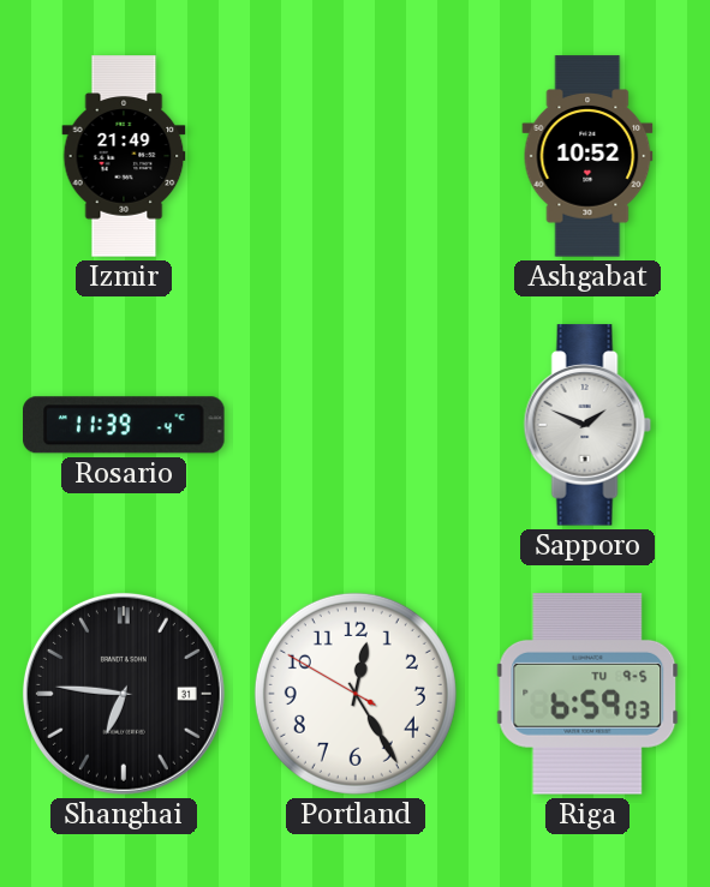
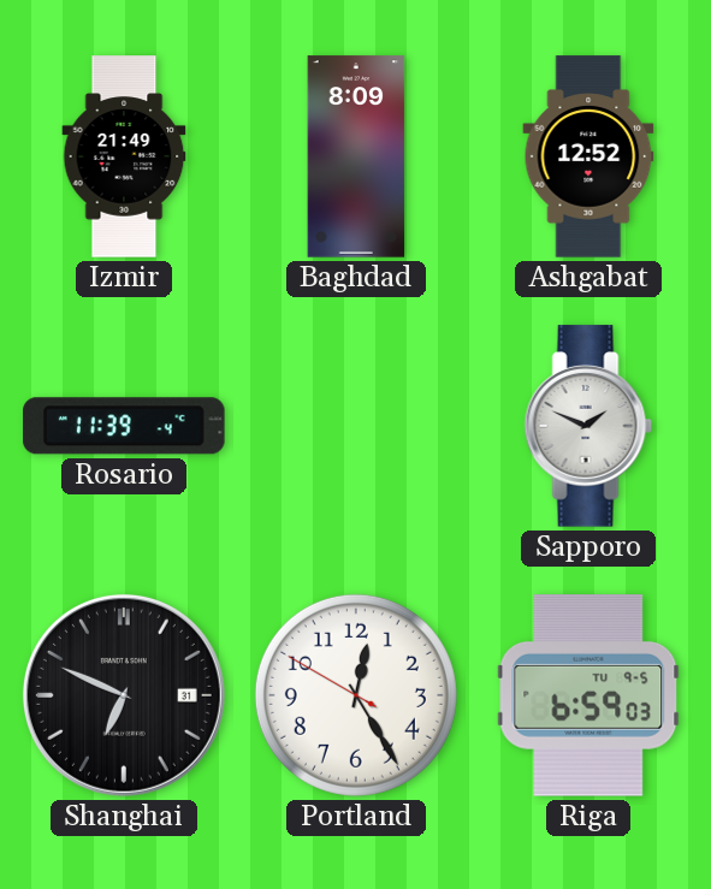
Baghdad: none -> 8:09
Ashgabat: 10:52 -> 12:52
Shanghai: 6:46 -> 6:49
